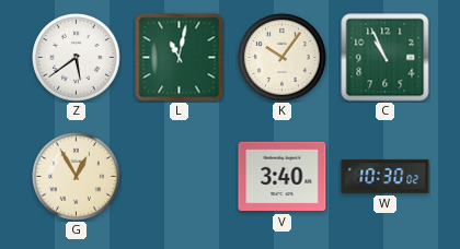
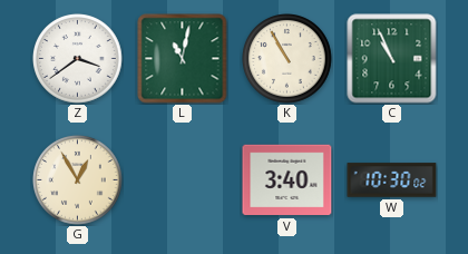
Z: 5:39 -> 3:39
K: 10:06 -> 10:55
